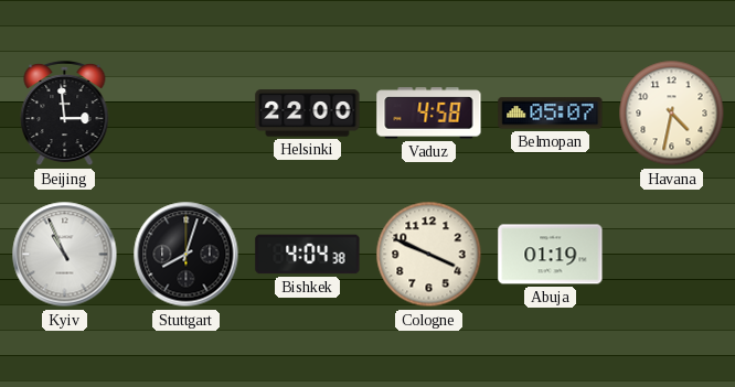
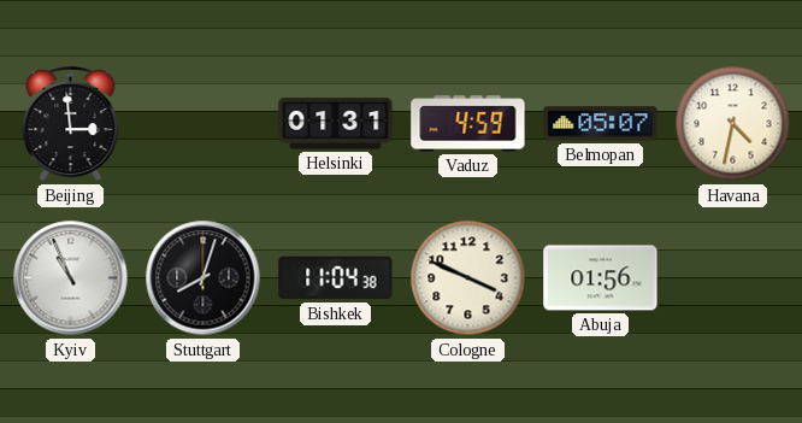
Helsinki: 22:00 -> 01:31
Vaduz: 4:58 -> 4:59
Bishkek: 4:04 -> 11:04
Abuja: 01:19 -> 01:56
